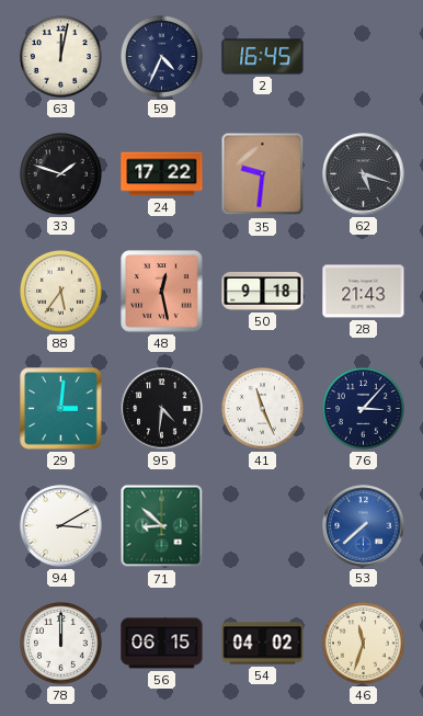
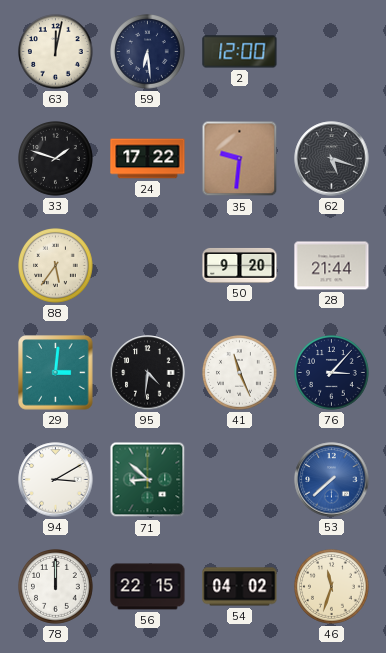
59: 4:34 -> 6:29
2: 16:45 -> 12:00
48: 12:28 -> none
50: 9:18 -> 9:20
28: 21:43 -> 21:44
56: 06:15 -> 22:15
